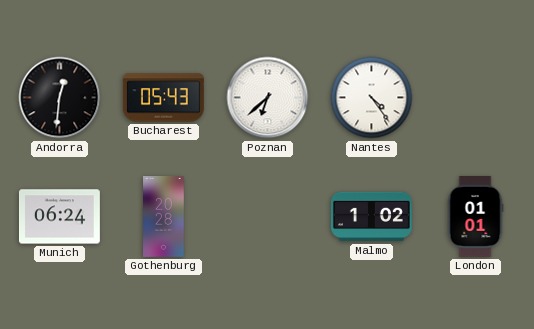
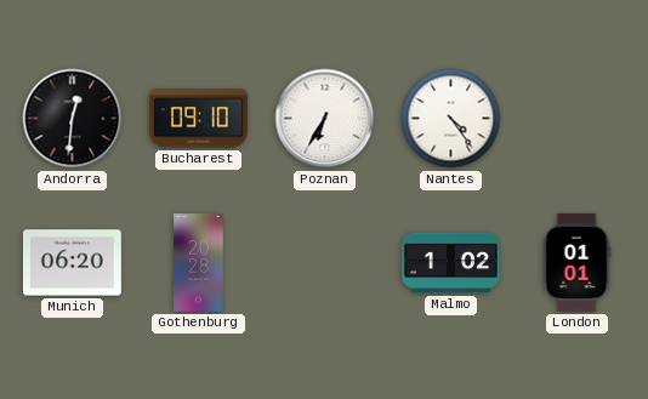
Bucharest: 05:43 -> 09:10
Poznan: 6:38 -> 6:35
Munich: 06:24 -> 06:20
